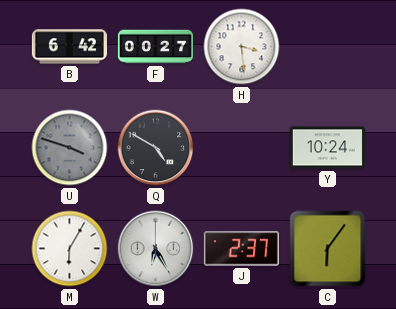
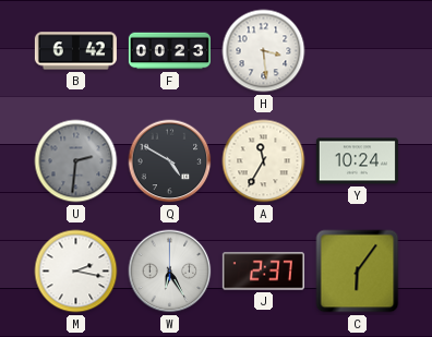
F: 00:27 -> 00:23
U: 3:48 -> 2:31
A: none -> 11:35
M: 6:05 -> 2:17
